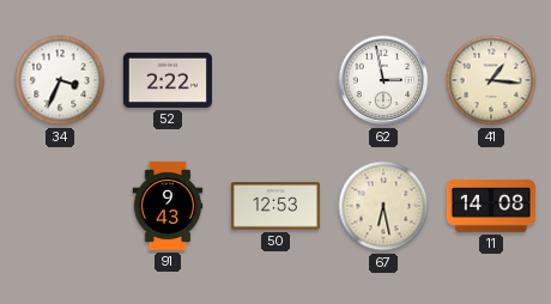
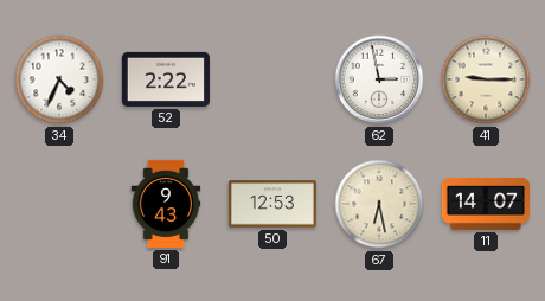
34: 3:34 -> 4:34
41: 1:16 -> 9:15
11: 14:08 -> 14:07
